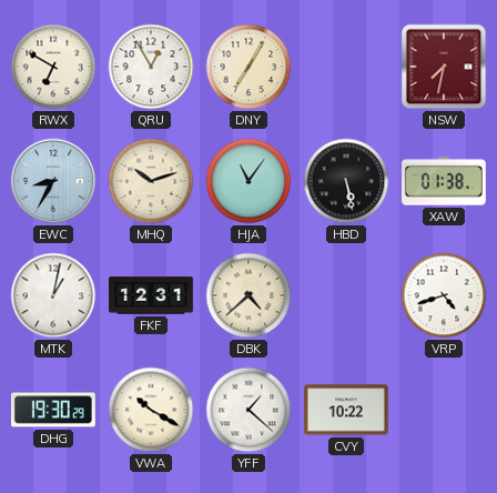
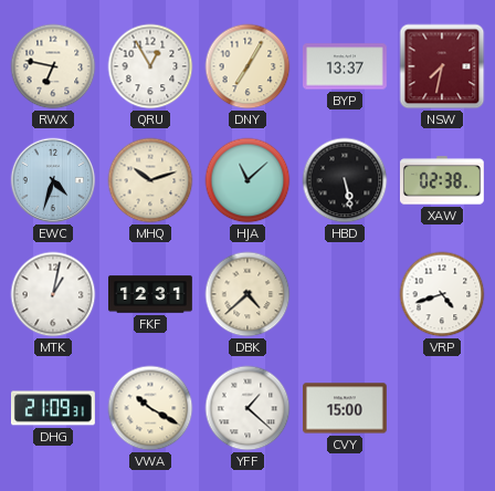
RWX: 6:50 -> 6:47
BYP: none -> 13:37
EWC: 8:35 -> 4:33
HJA: 11:06 -> 11:08
XAW: 01:38 -> 02:38
DHG: 19:30 -> 21:09
CVY: 10:22 -> 15:00
